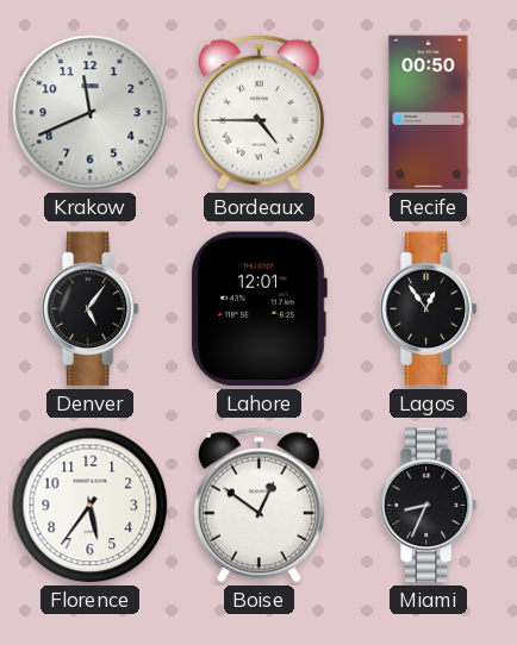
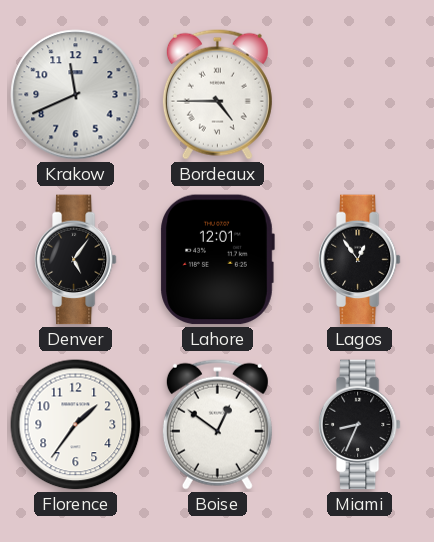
Recife: 00:50 -> none
Florence: 5:36 -> 1:36
